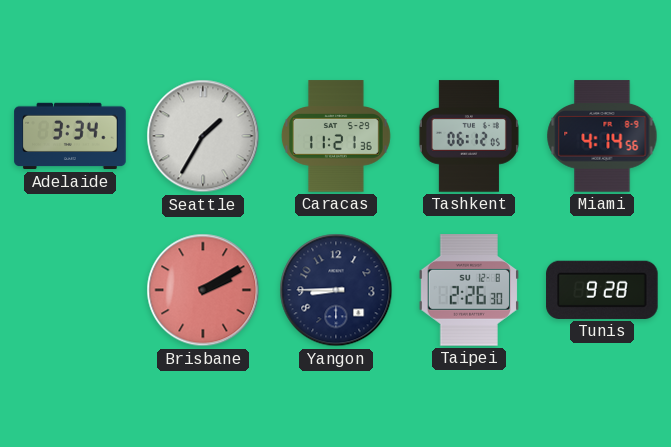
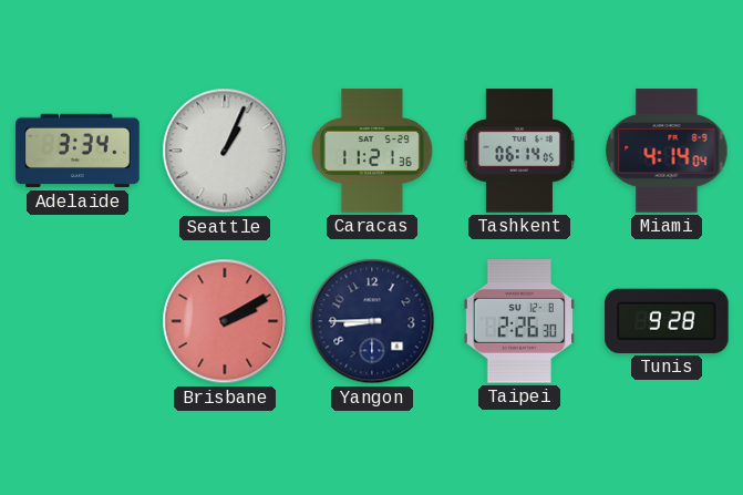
Seattle: 1:35 -> 1:04
Tashkent: 06:12 -> 06:14
Miami: 4:14:56 -> 4:14:04
